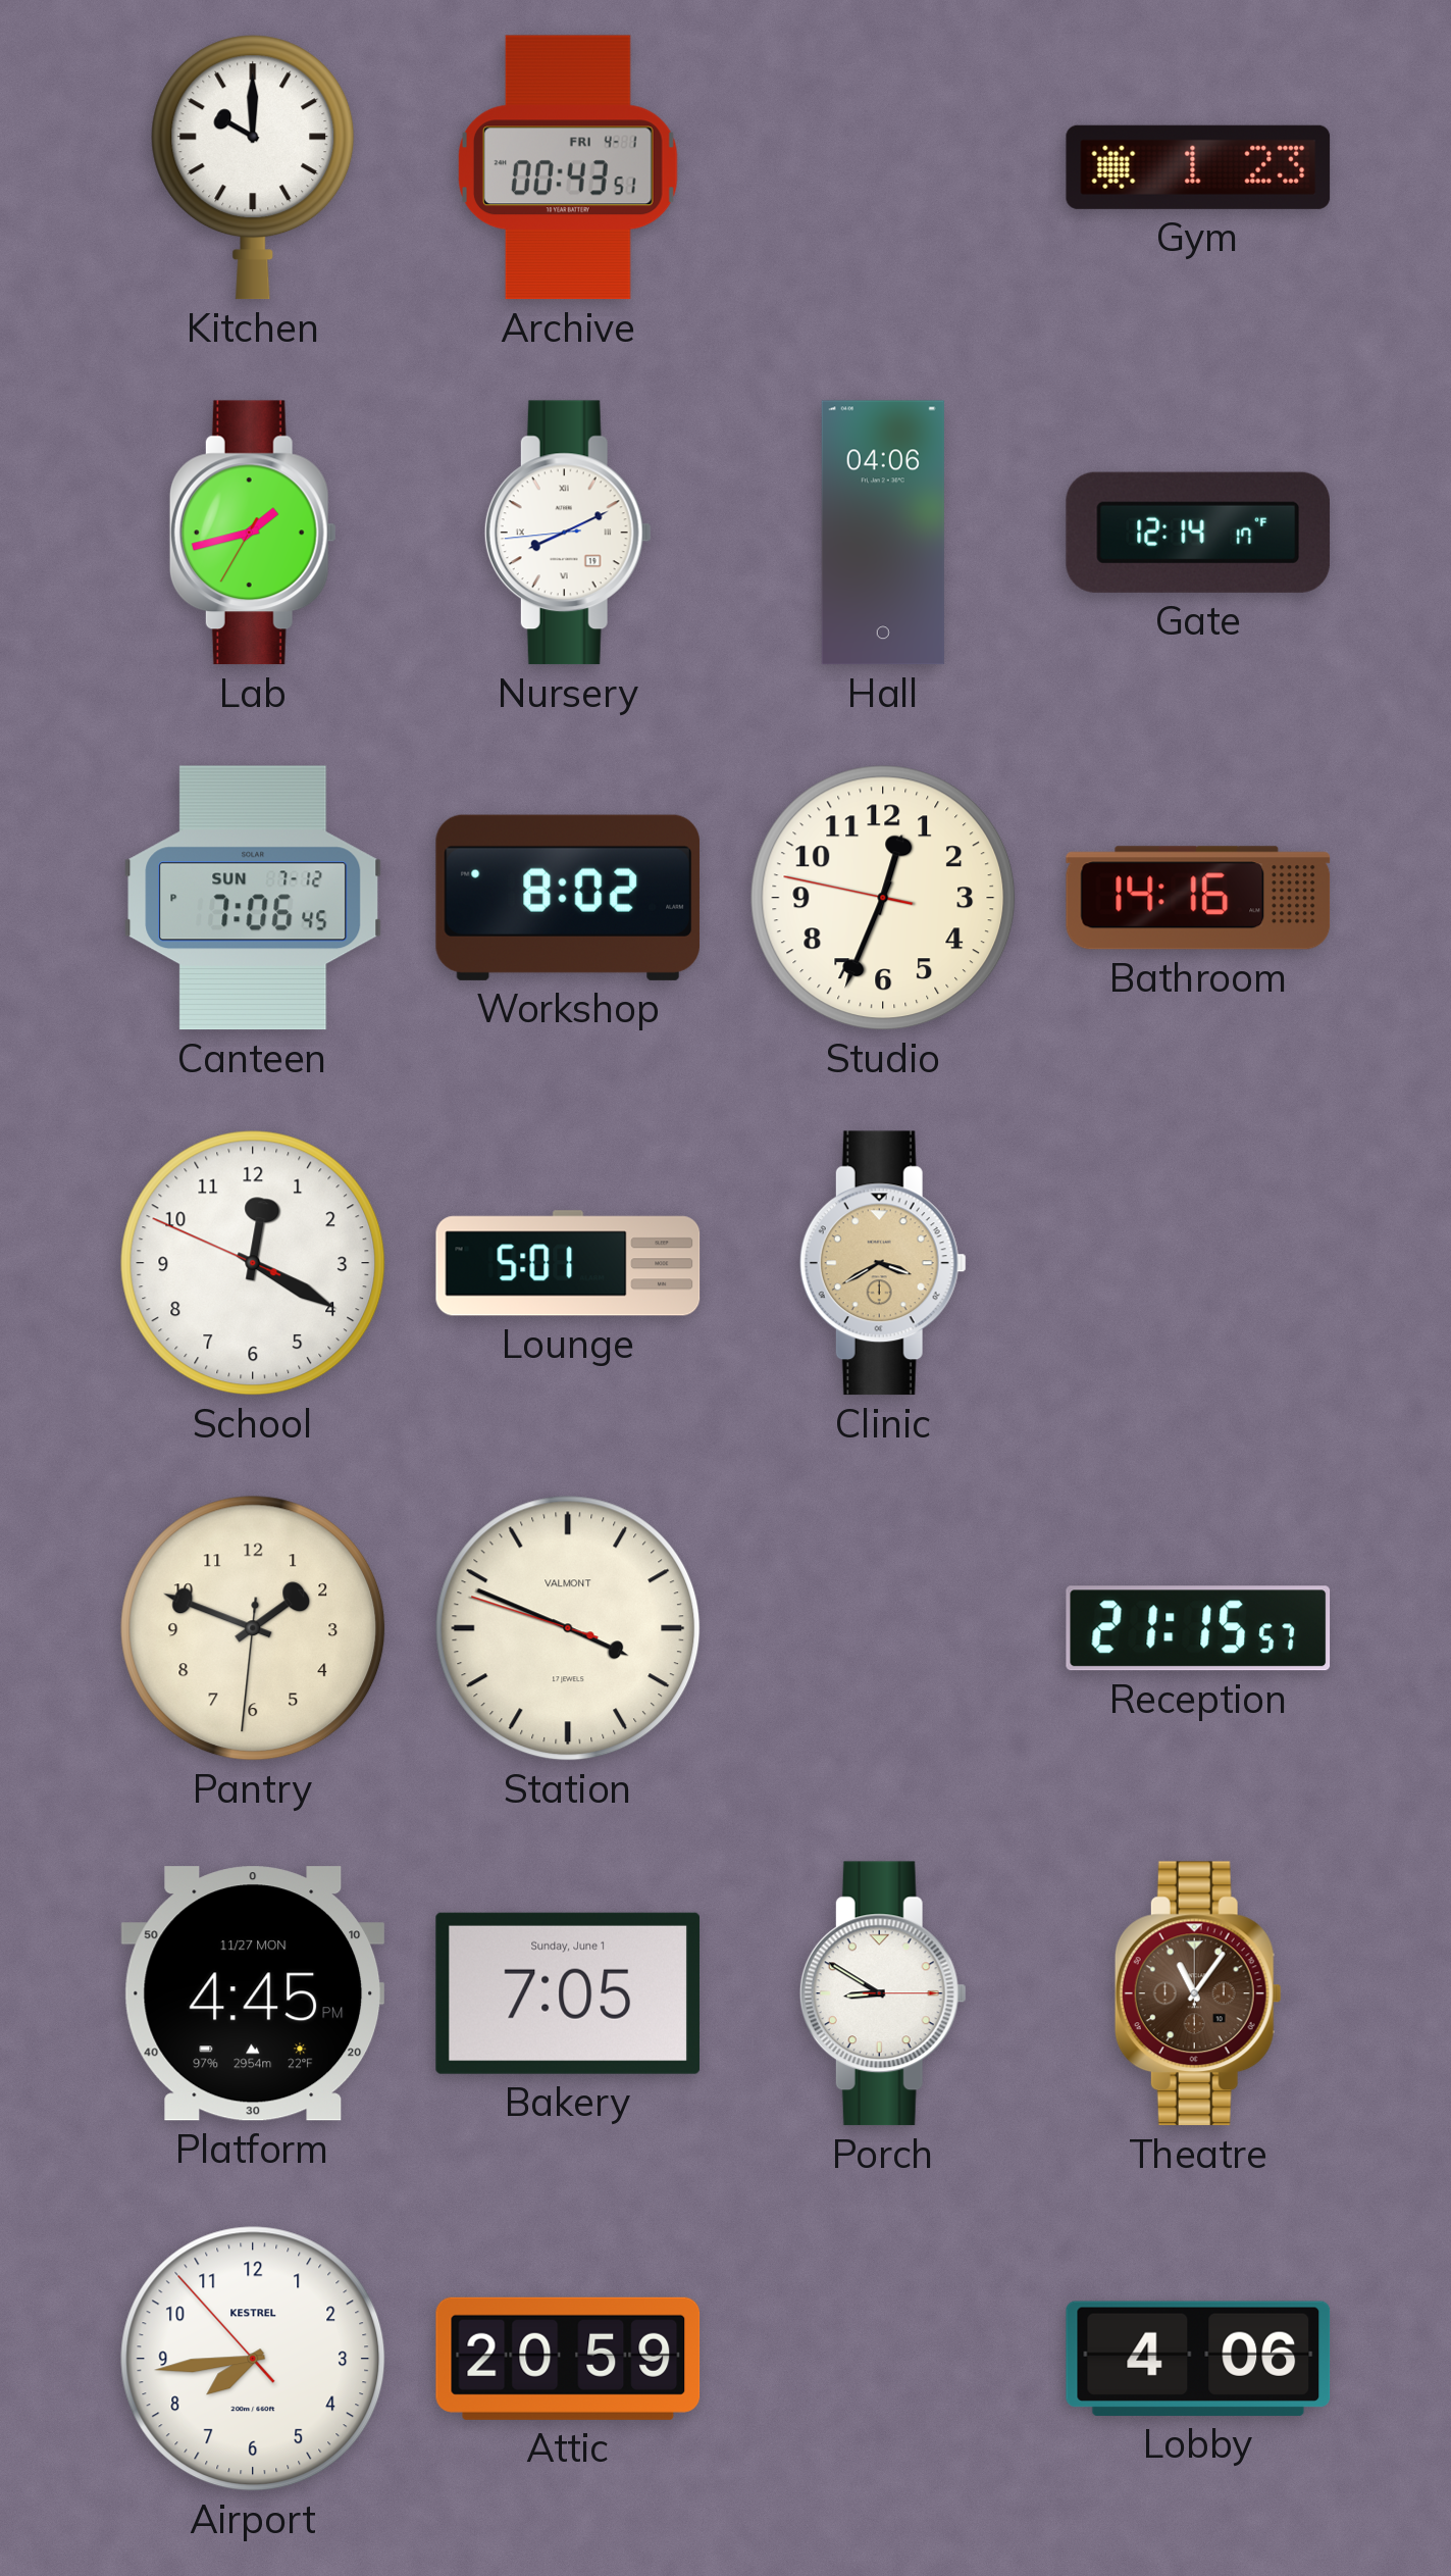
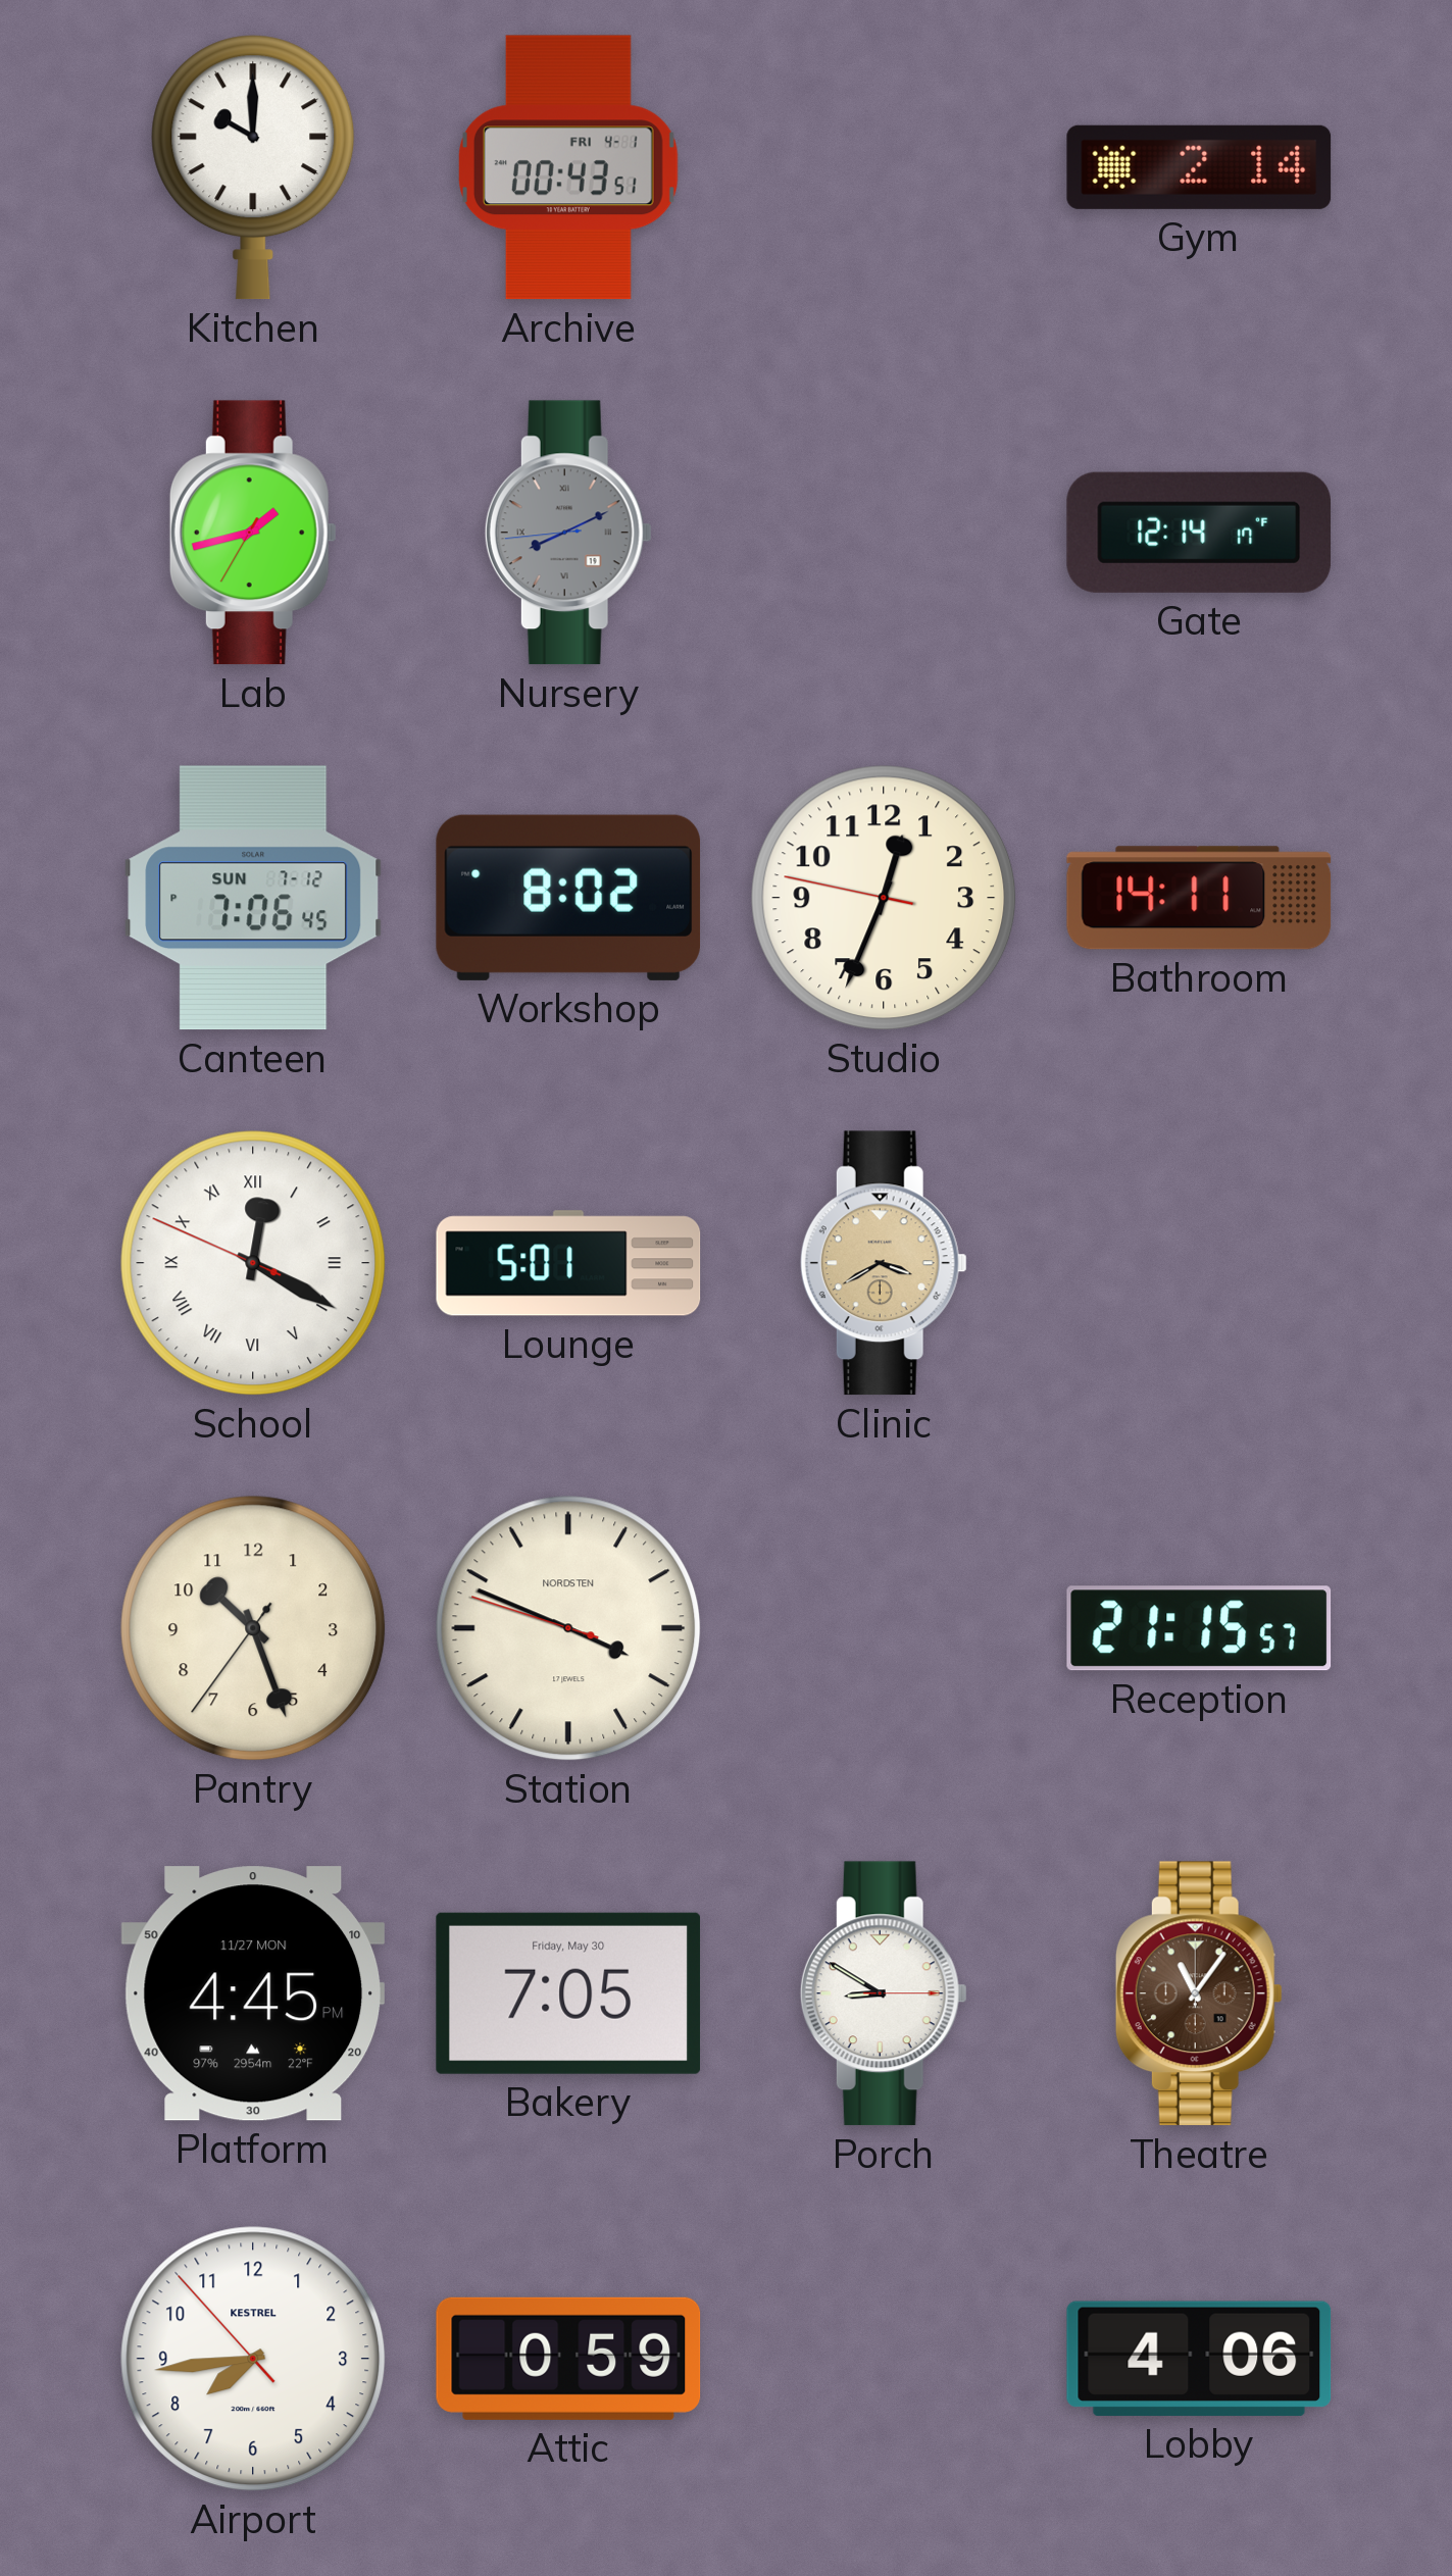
Gym: 1:23 -> 2:14
Nursery dial: white -> grey
Hall: 04:06 -> none
Bathroom: 14:16 -> 14:11
School numerals: Arabic -> Roman
Pantry: 1:48 -> 10:26
Station brand: VALMONT -> NORDSTEN
Bakery date: Sunday, June 1 -> Friday, May 30
Attic: 20:59 -> 0:59
